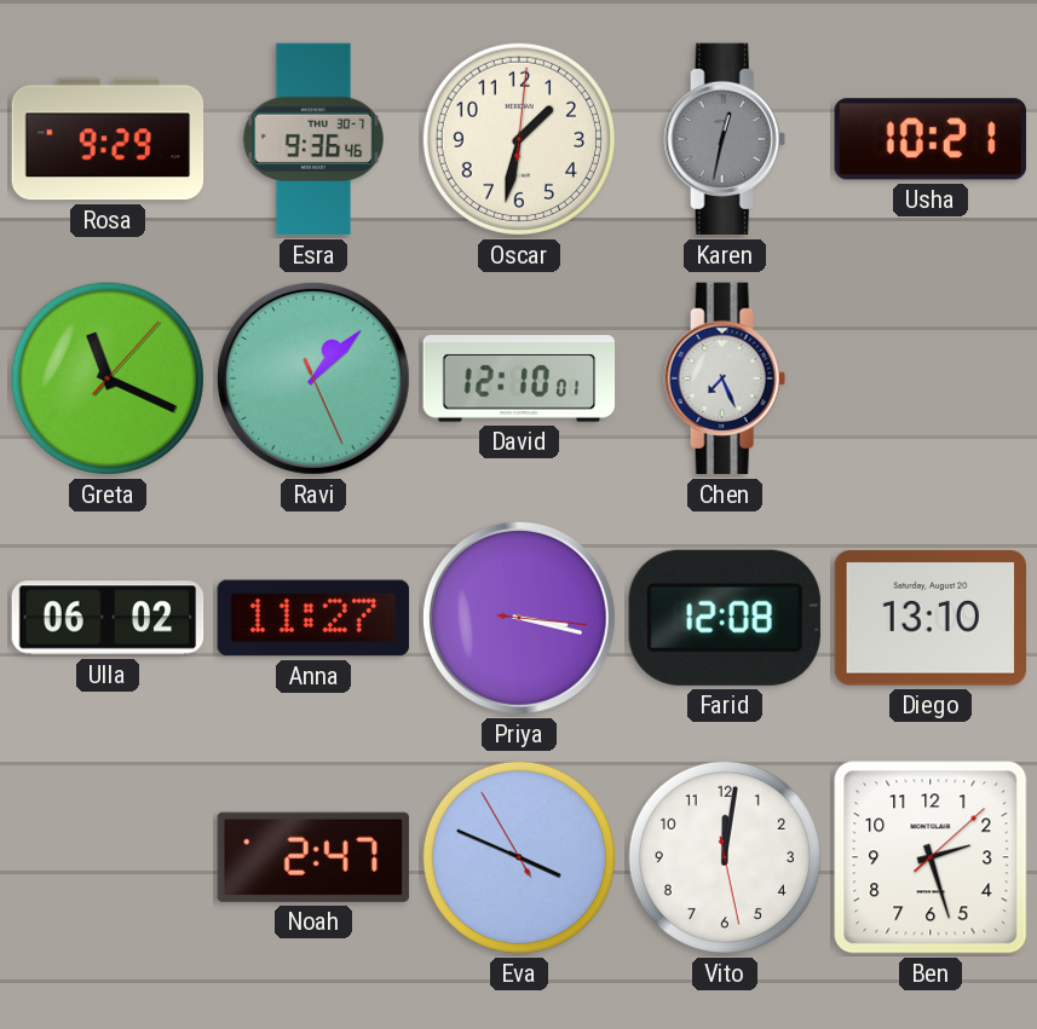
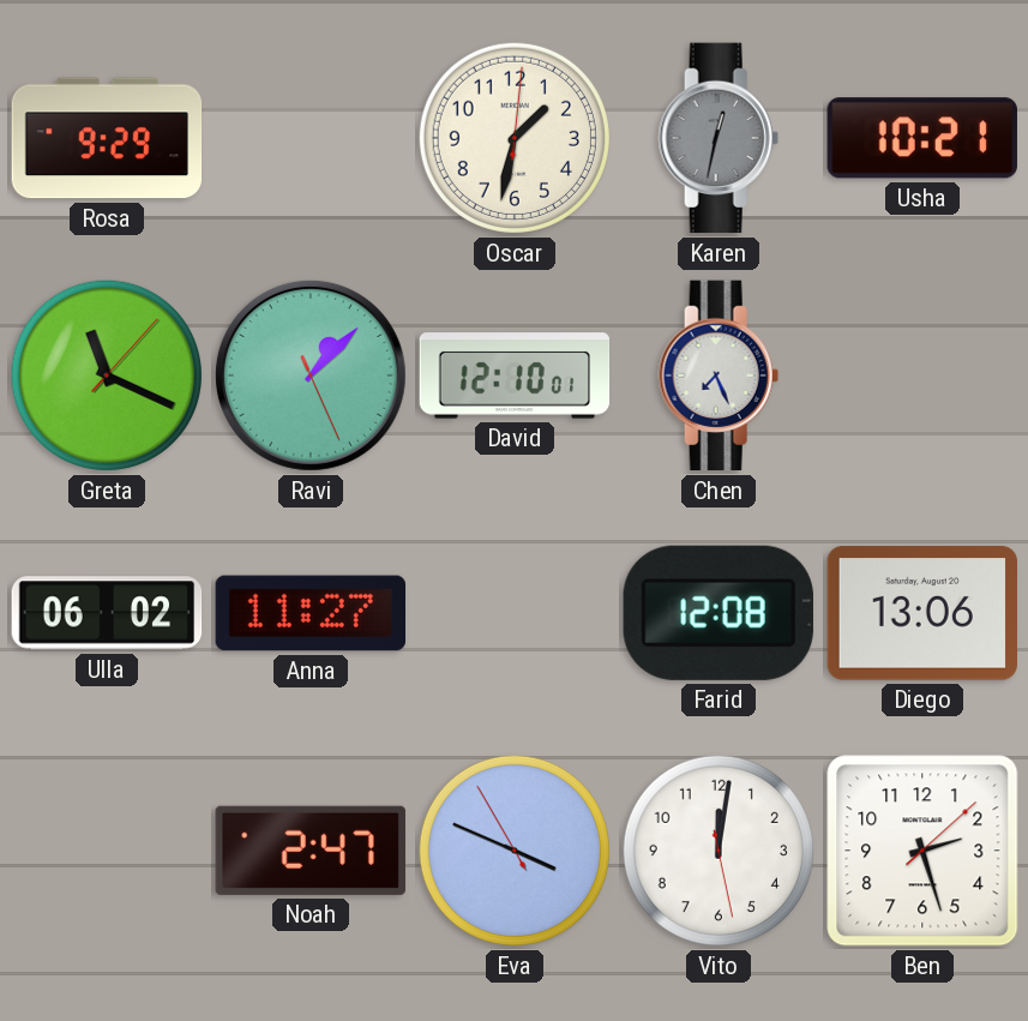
Esra: 9:36 -> none
Priya: 3:17 -> none
Diego: 13:10 -> 13:06
